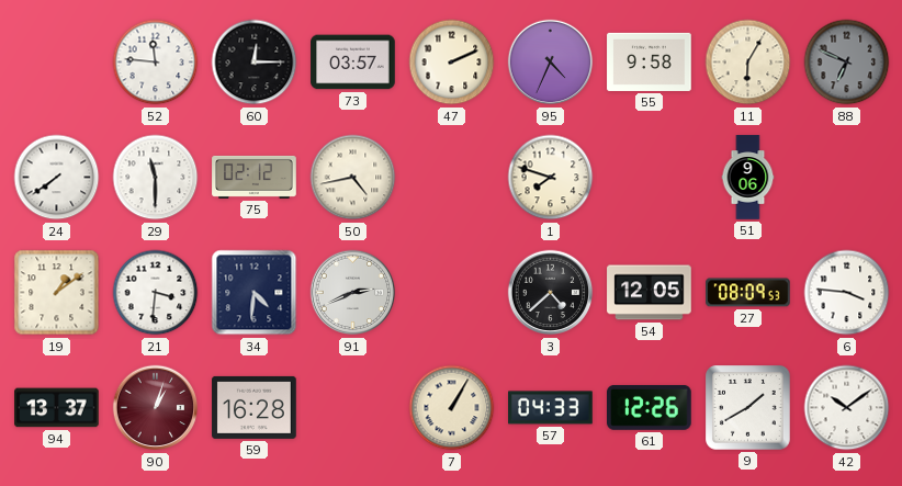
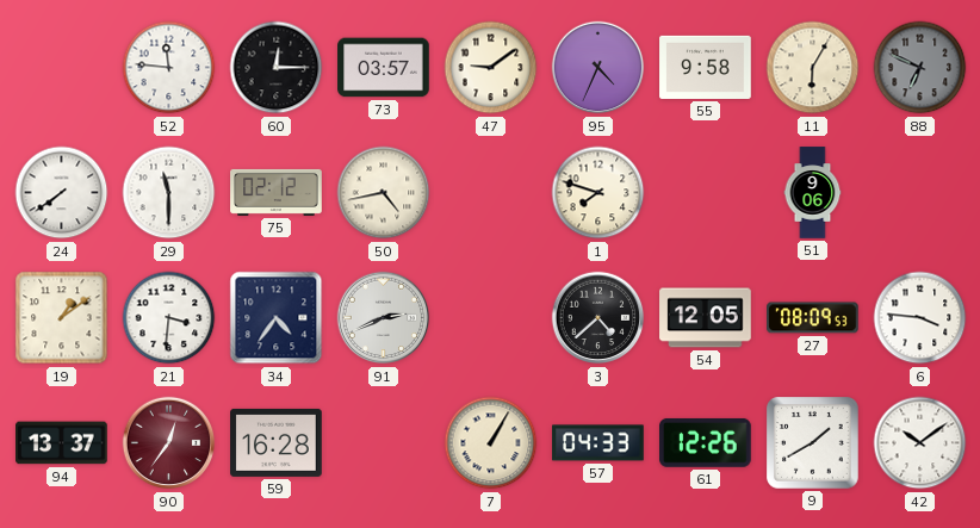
47: 2:11 -> 9:09
34: 4:31 -> 4:36
90: 1:03 -> 12:36
